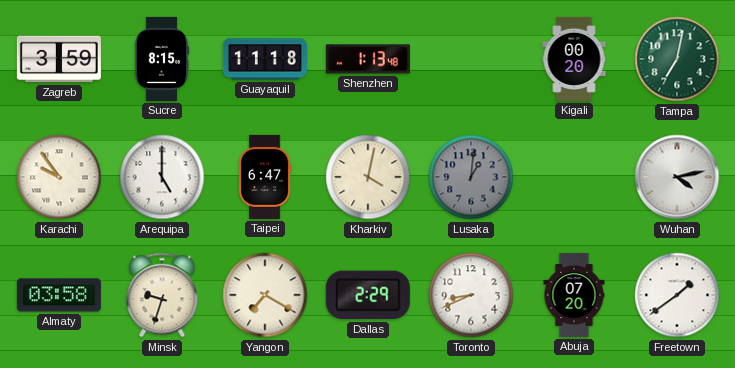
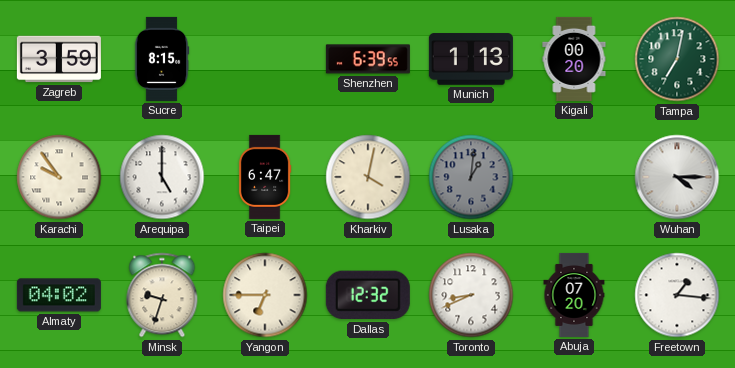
Guayaquil: 11:18 -> none
Shenzhen: 1:13 -> 6:39
Munich: none -> 1:13
Wuhan: 4:13 -> 4:15
Almaty: 03:58 -> 04:02
Yangon: 7:20 -> 6:45
Dallas: 2:29 -> 12:32
Freetown: 1:39 -> 1:16
